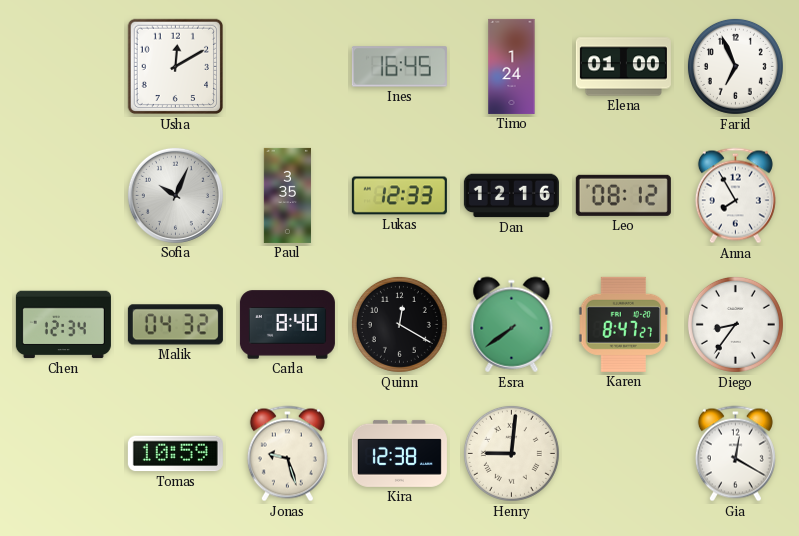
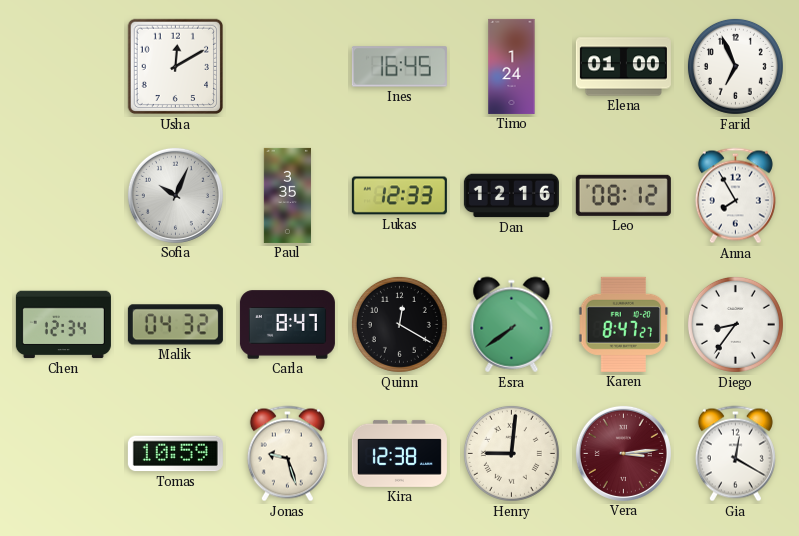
Carla: 8:40 -> 8:47
Vera: none -> 3:14
